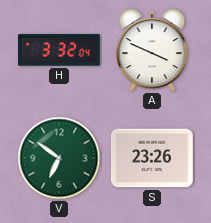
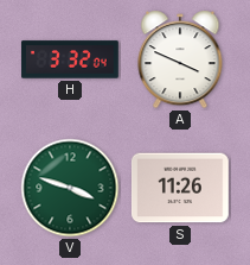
V: 6:51 -> 3:48
S: 23:26 -> 11:26
